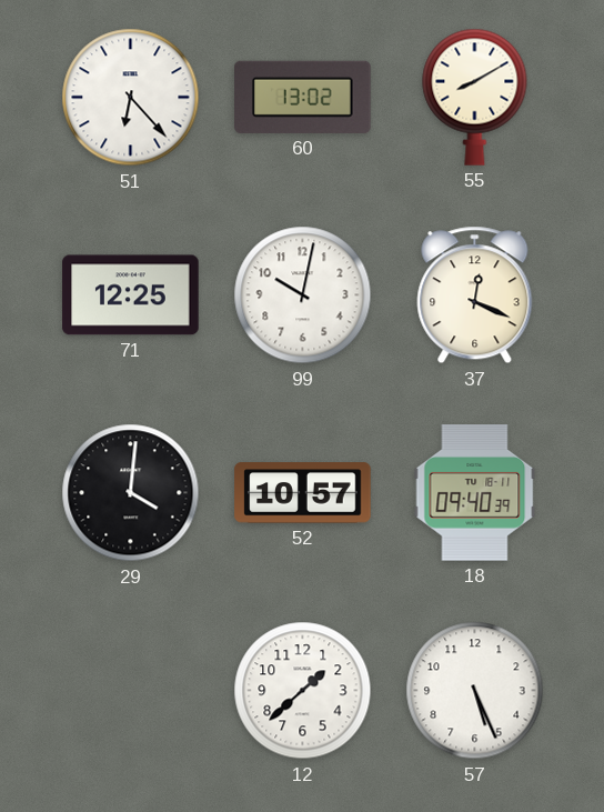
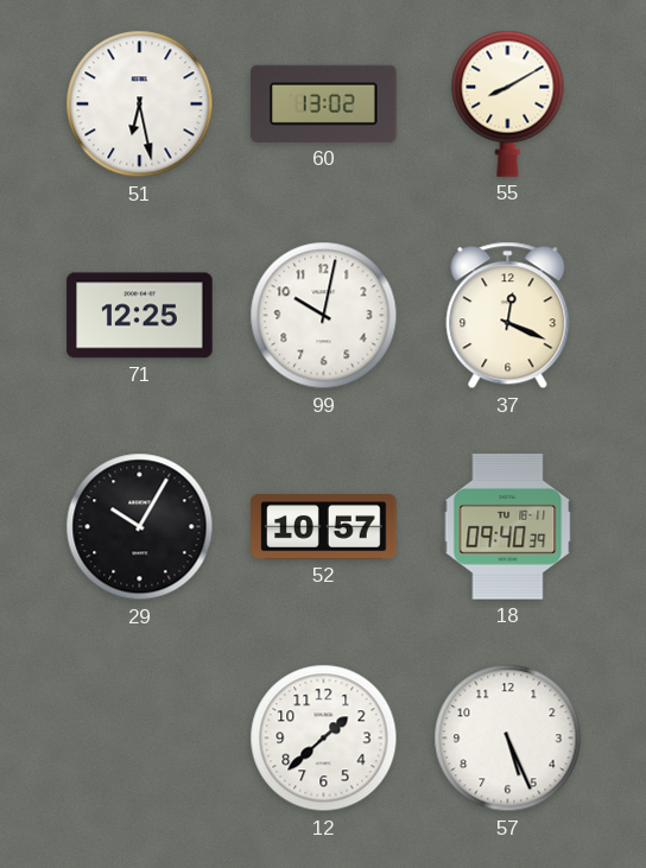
51: 6:23 -> 6:28
29: 4:01 -> 10:05
